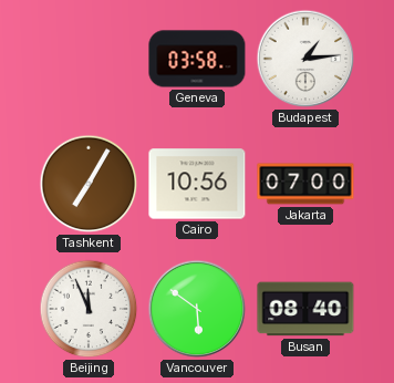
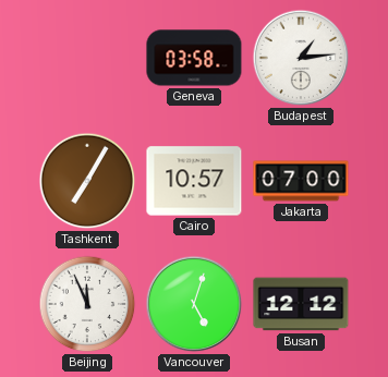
Cairo: 10:56 -> 10:57
Vancouver: 5:51 -> 5:03
Busan: 08:40 -> 12:12
